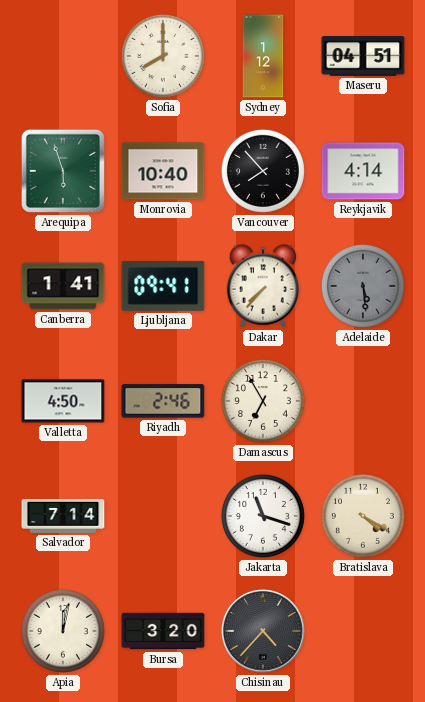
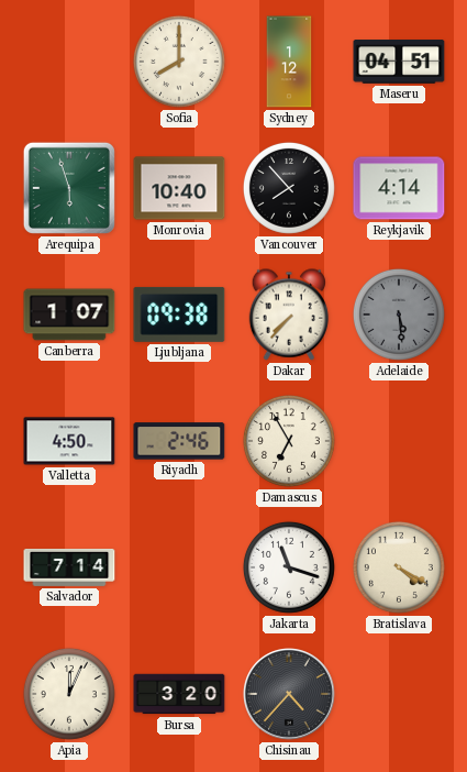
Canberra: 1:41 -> 1:07
Ljubljana: 09:41 -> 09:38
Apia: 12:02 -> 12:04
